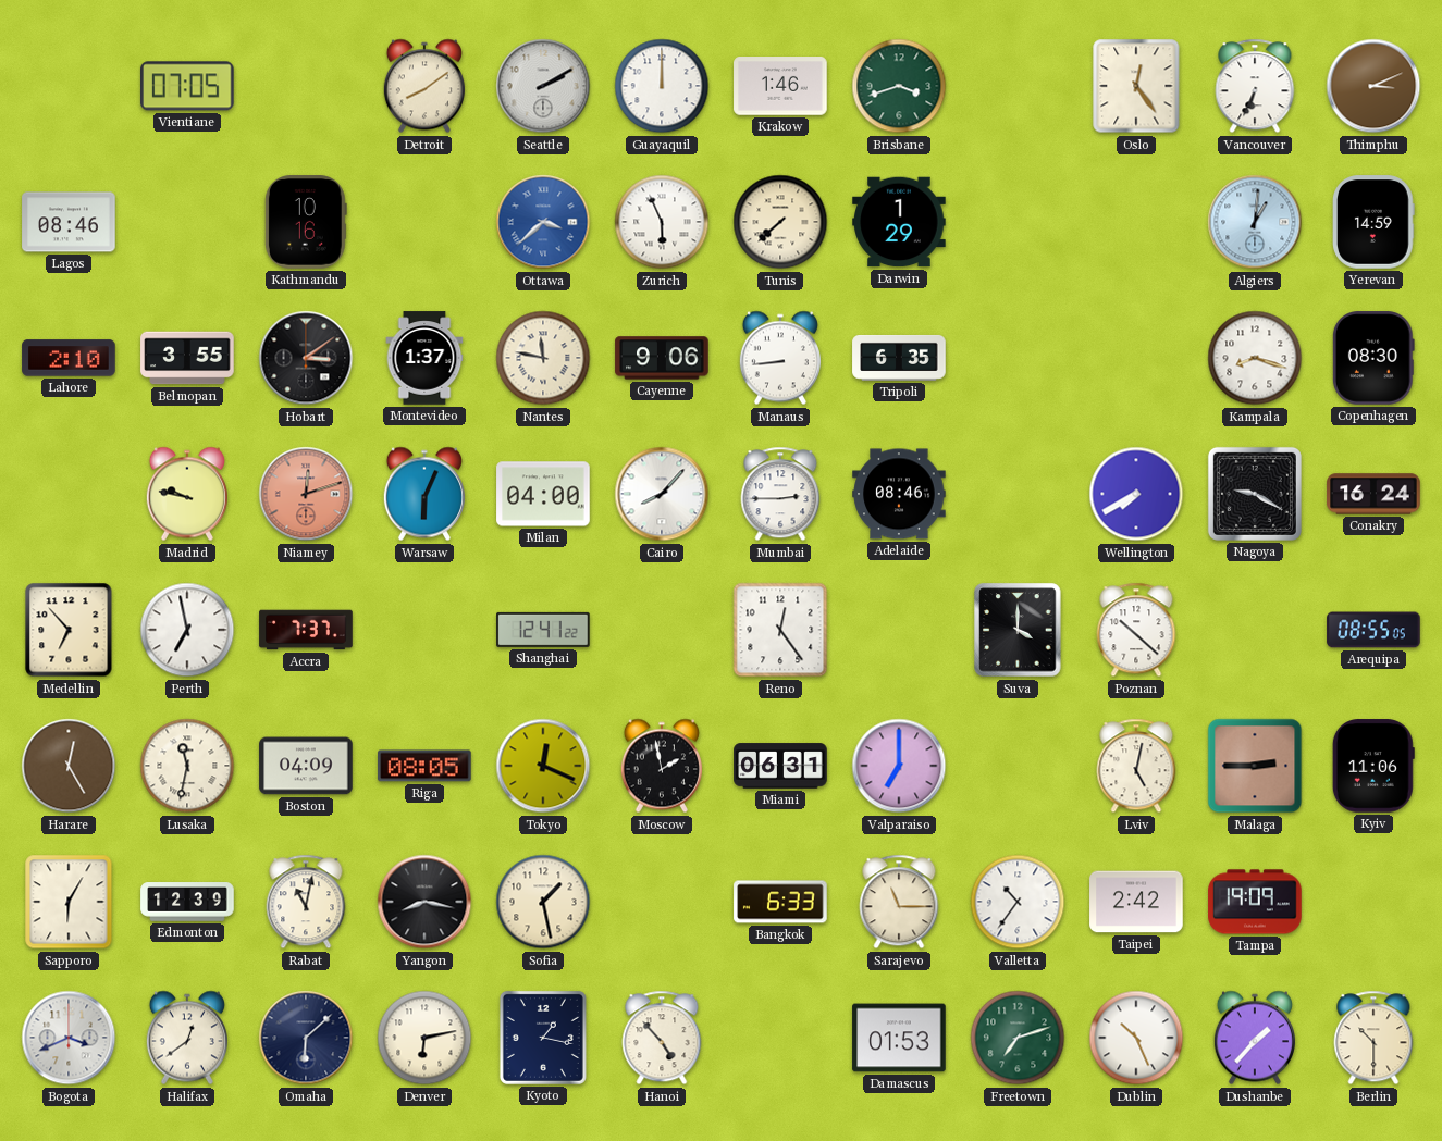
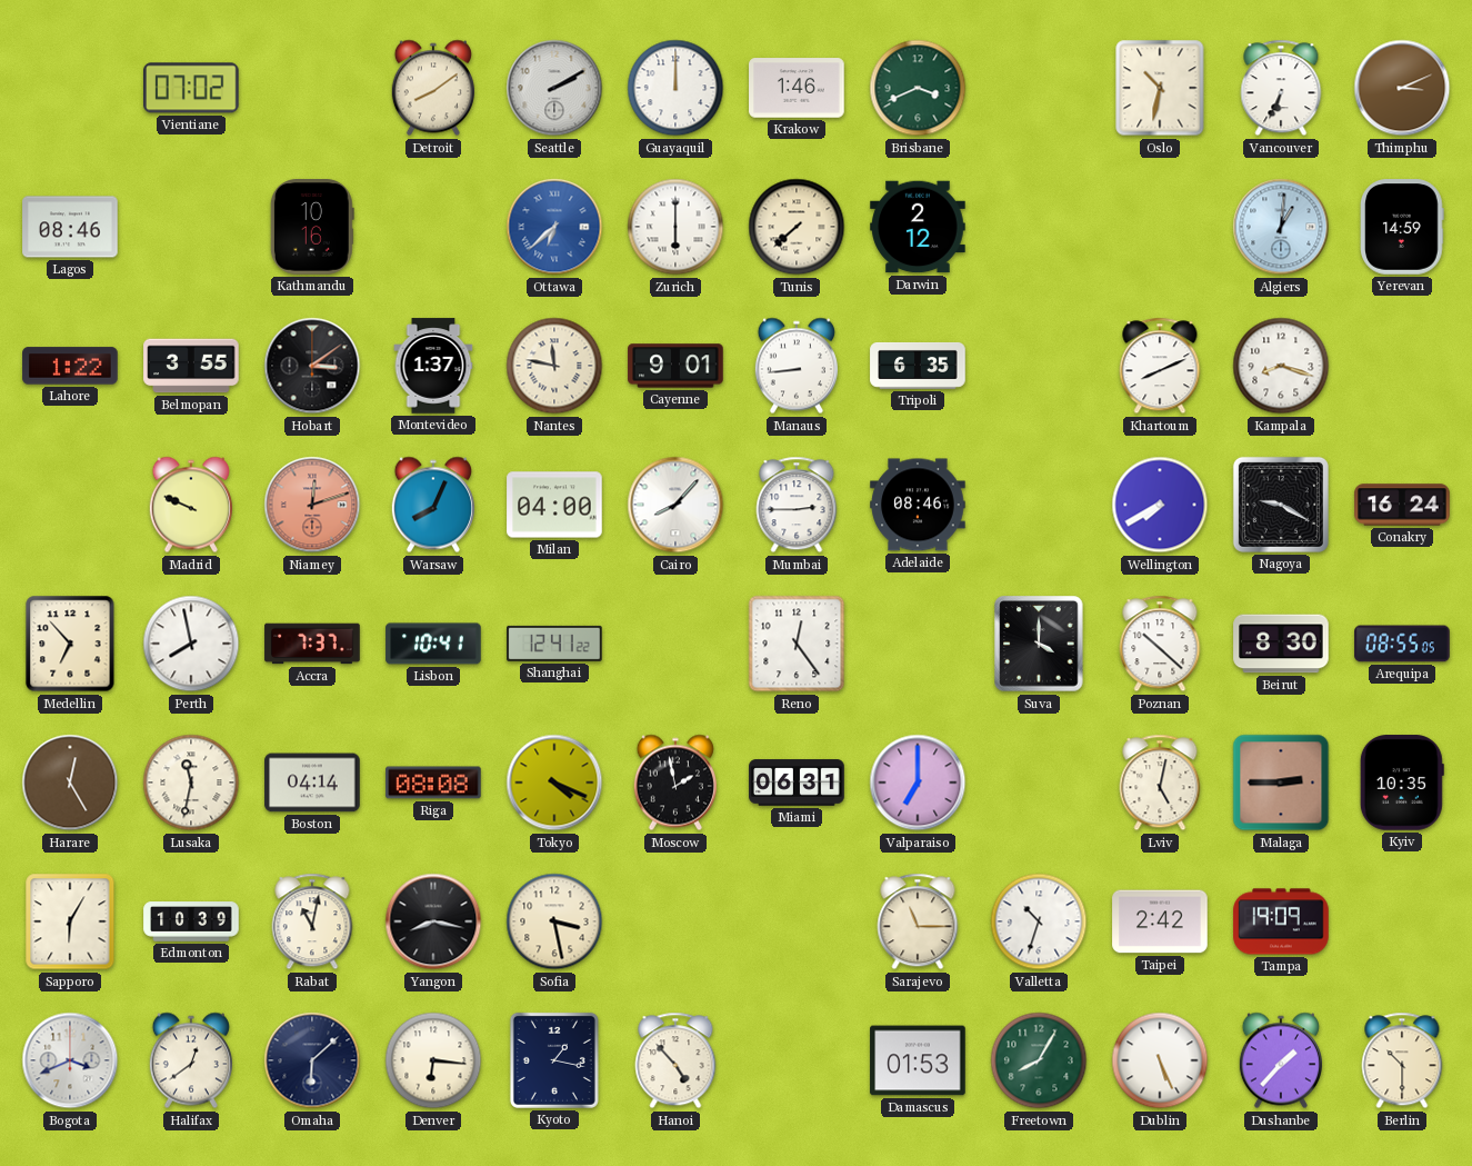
Vientiane: 07:05 -> 07:02
Brisbane: 3:42 -> 3:41
Oslo: 12:24 -> 10:32
Ottawa: 3:38 -> 6:38
Zurich: 5:56 -> 6:00
Darwin: 1:29 -> 2:12
Lahore: 2:10 -> 1:22
Cayenne: 9:06 -> 9:01
Khartoum: none -> 8:11
Copenhagen: 08:30 -> none
Madrid: 9:47 -> 9:49
Warsaw: 6:04 -> 8:04
Perth: 6:58 -> 7:58
Lisbon: none -> 10:41
Beirut: none -> 8:30
Boston: 04:09 -> 04:14
Riga: 08:05 -> 08:08
Tokyo: 12:19 -> 4:19
Kyiv: 11:06 -> 10:35
Edmonton: 12:39 -> 10:39
Sofia: 1:28 -> 3:28
Bangkok: 6:33 -> none
Valletta: 10:36 -> 10:33
Denver: 6:13 -> 6:16
Freetown: 7:12 -> 8:05
Dublin: 10:26 -> 5:26
